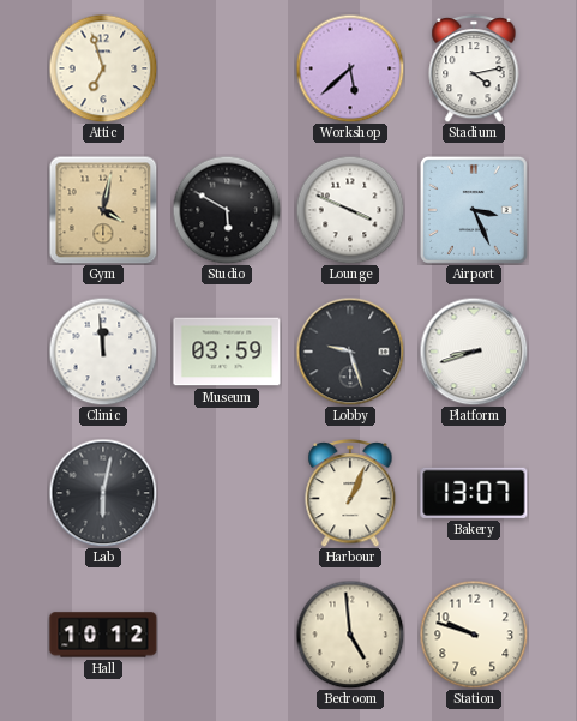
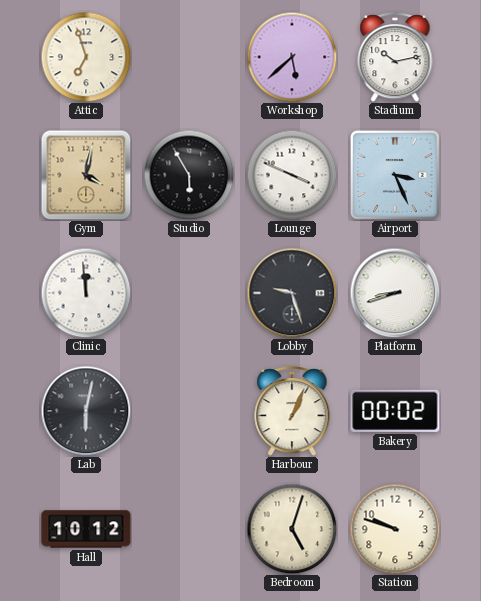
Stadium: 4:13 -> 10:13
Studio: 5:50 -> 5:55
Museum: 03:59 -> none
Bakery: 13:07 -> 00:02
Bedroom: 4:59 -> 5:03
